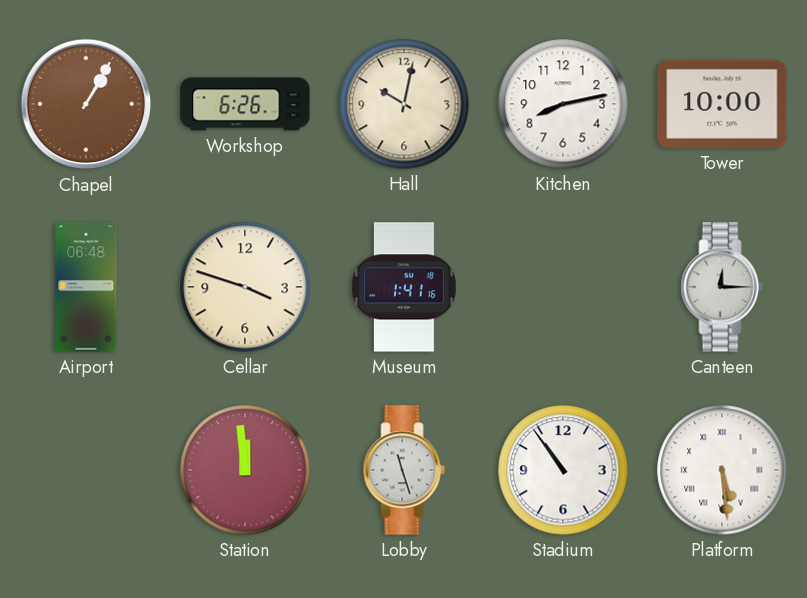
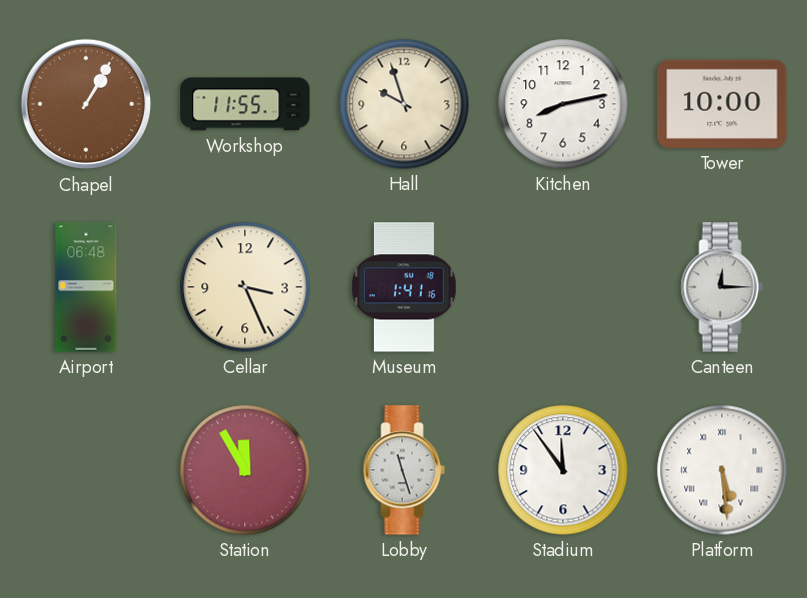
Workshop: 6:26 -> 11:55
Hall: 10:02 -> 9:57
Cellar: 3:48 -> 3:26
Station: 11:59 -> 11:55
Stadium: 10:54 -> 11:54
